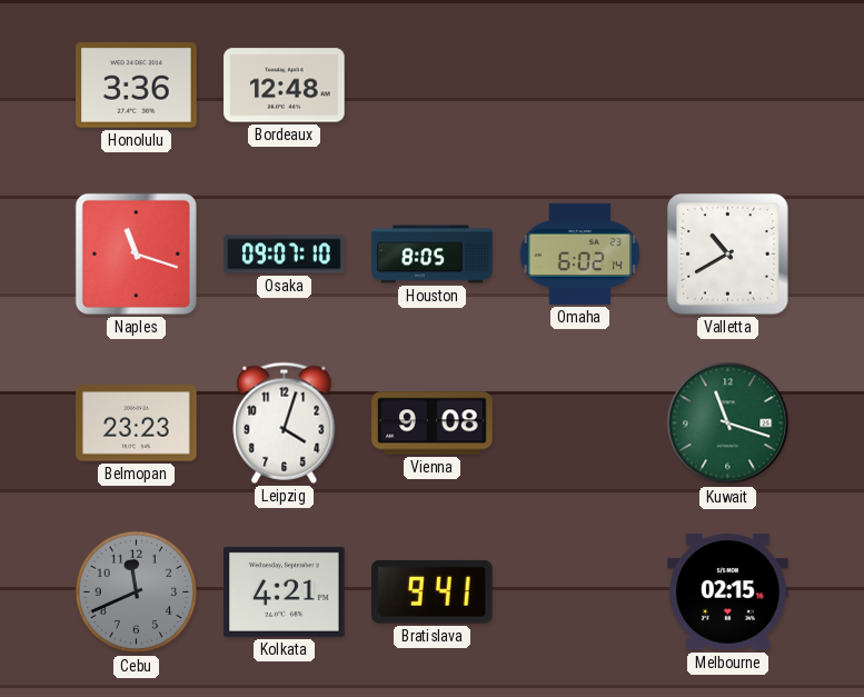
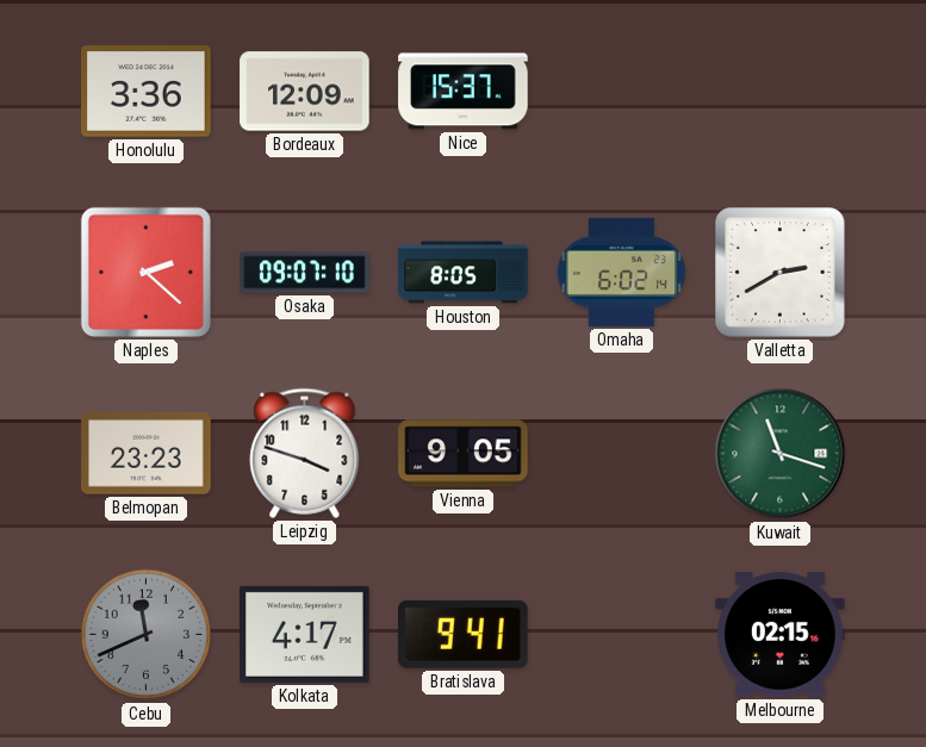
Bordeaux: 12:48 -> 12:09
Nice: none -> 15:37
Naples: 11:18 -> 2:22
Valletta: 10:40 -> 2:40
Leipzig: 4:03 -> 3:48
Vienna: 9:08 -> 9:05
Kolkata: 4:21 -> 4:17
